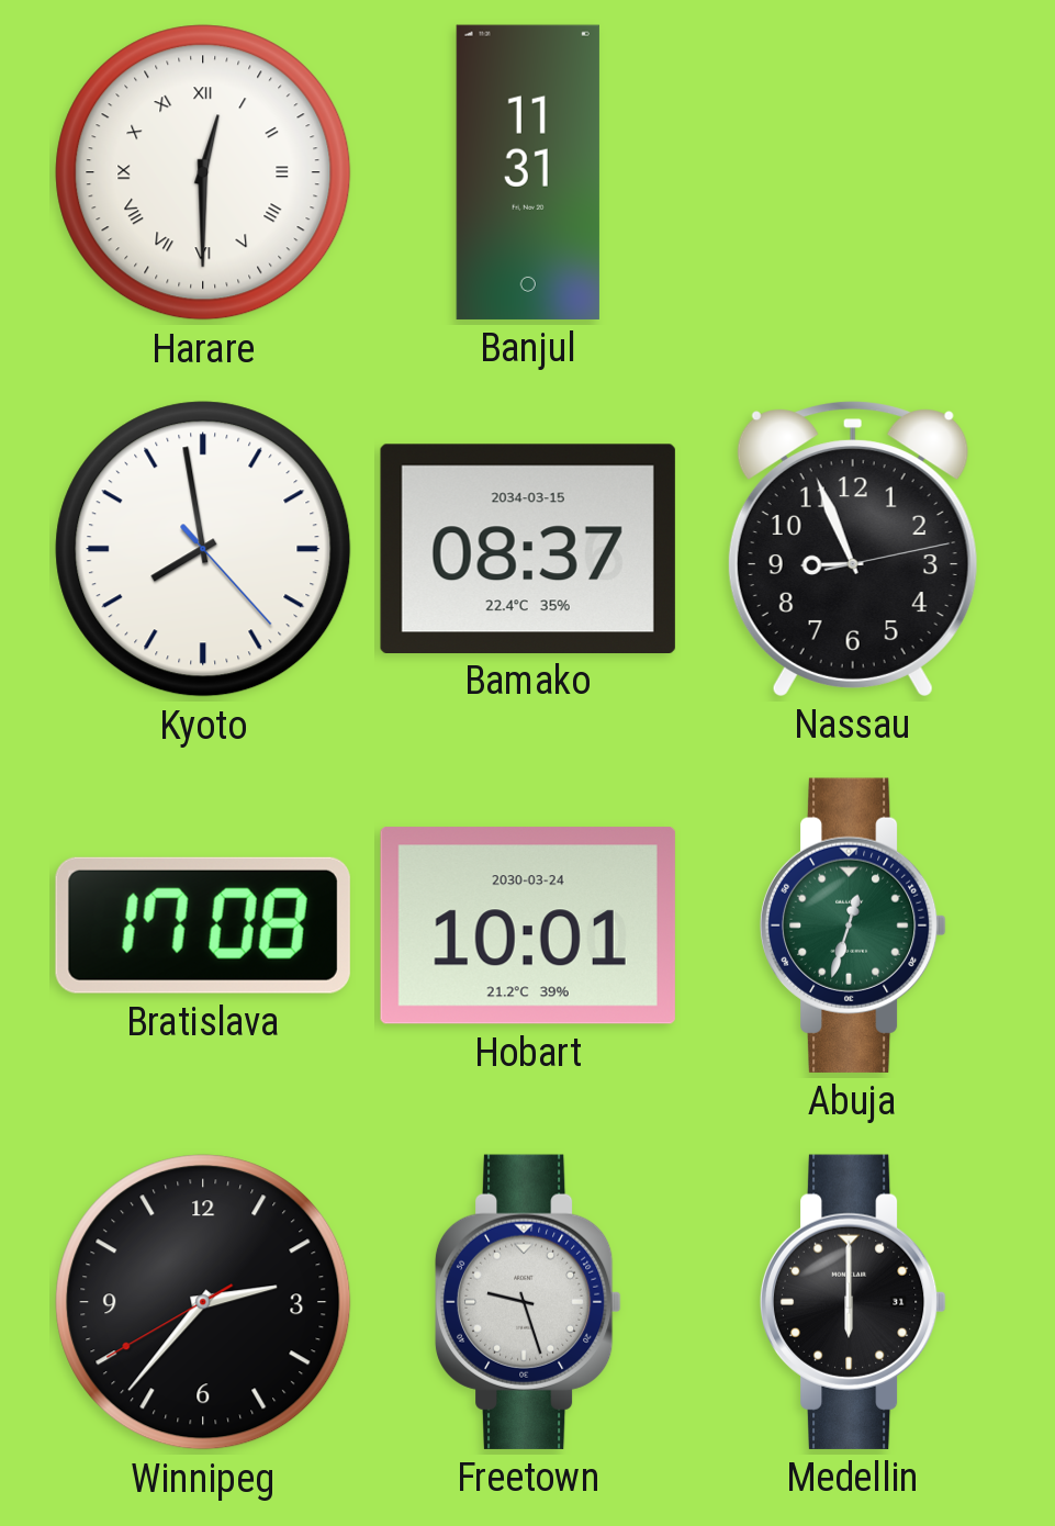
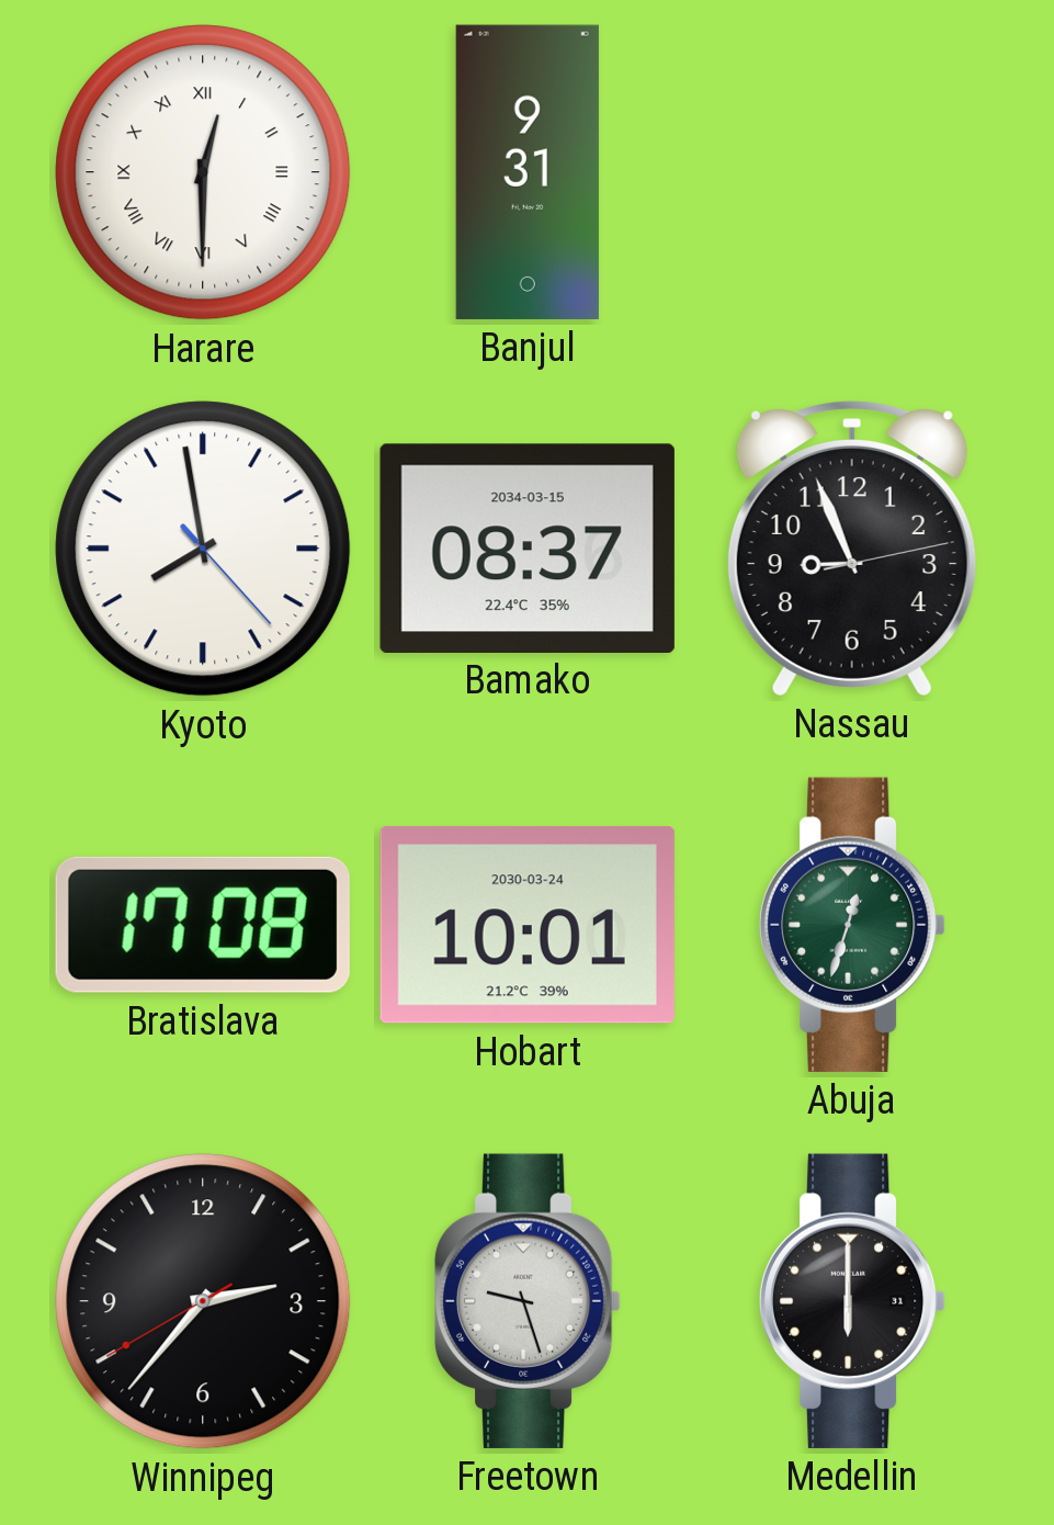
Banjul: 11:31 -> 9:31
